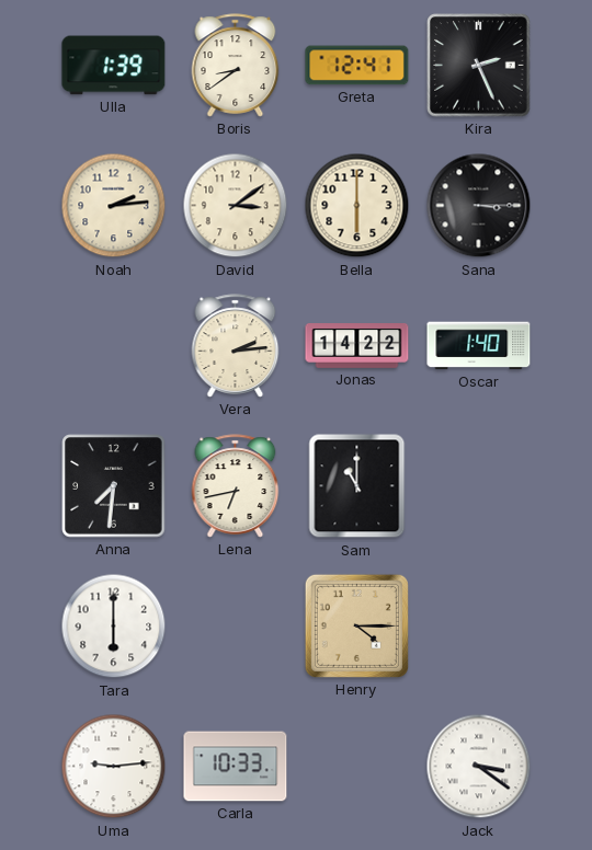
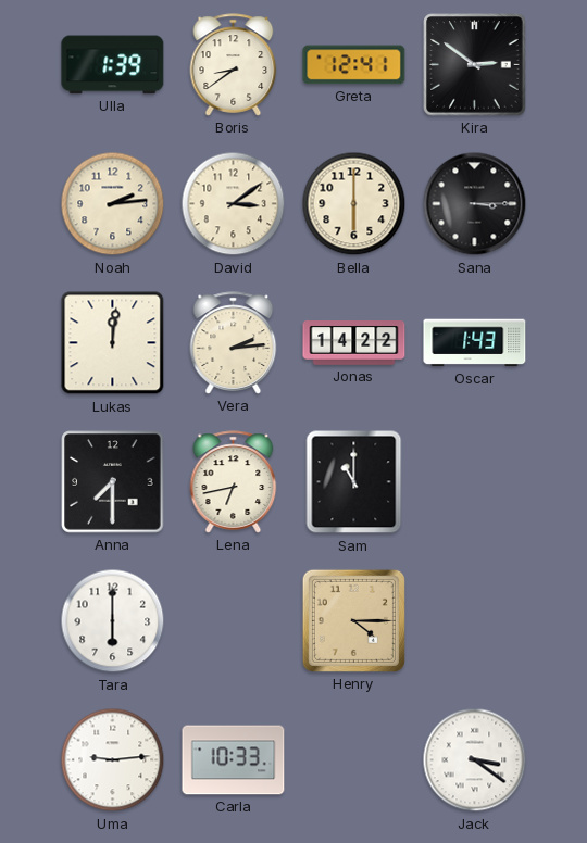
Kira: 2:26 -> 2:51
Lukas: none -> 12:01
Oscar: 1:40 -> 1:43
Anna: 7:31 -> 7:30
